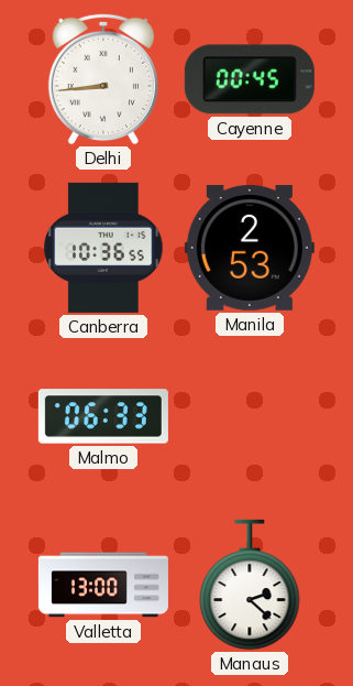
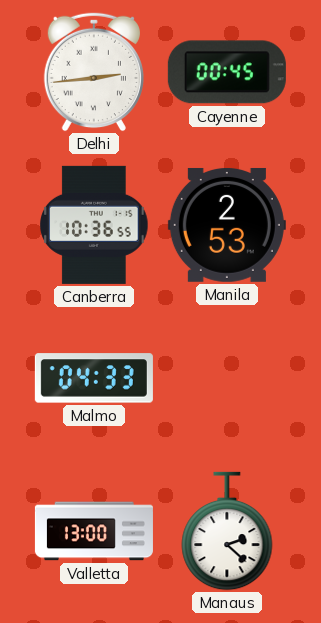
Delhi: 8:44 -> 2:44
Malmo: 06:33 -> 04:33
